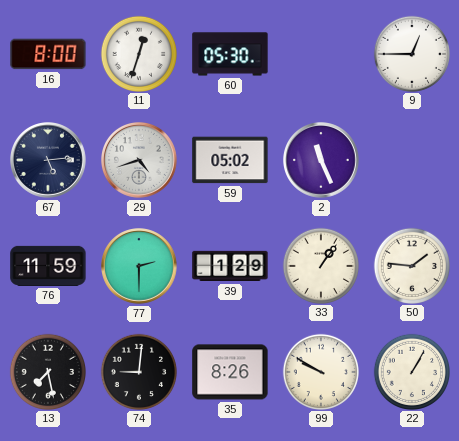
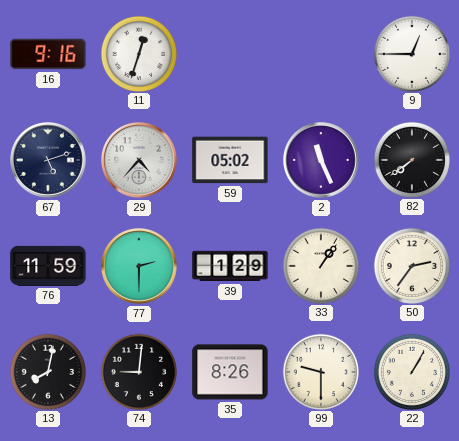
16: 8:00 -> 9:16
60: 05:30 -> none
67: 5:14 -> 5:12
29: 4:42 -> 4:37
82: none -> 7:39
50: 1:46 -> 2:36
13: 7:28 -> 8:02
99: 9:50 -> 9:30
